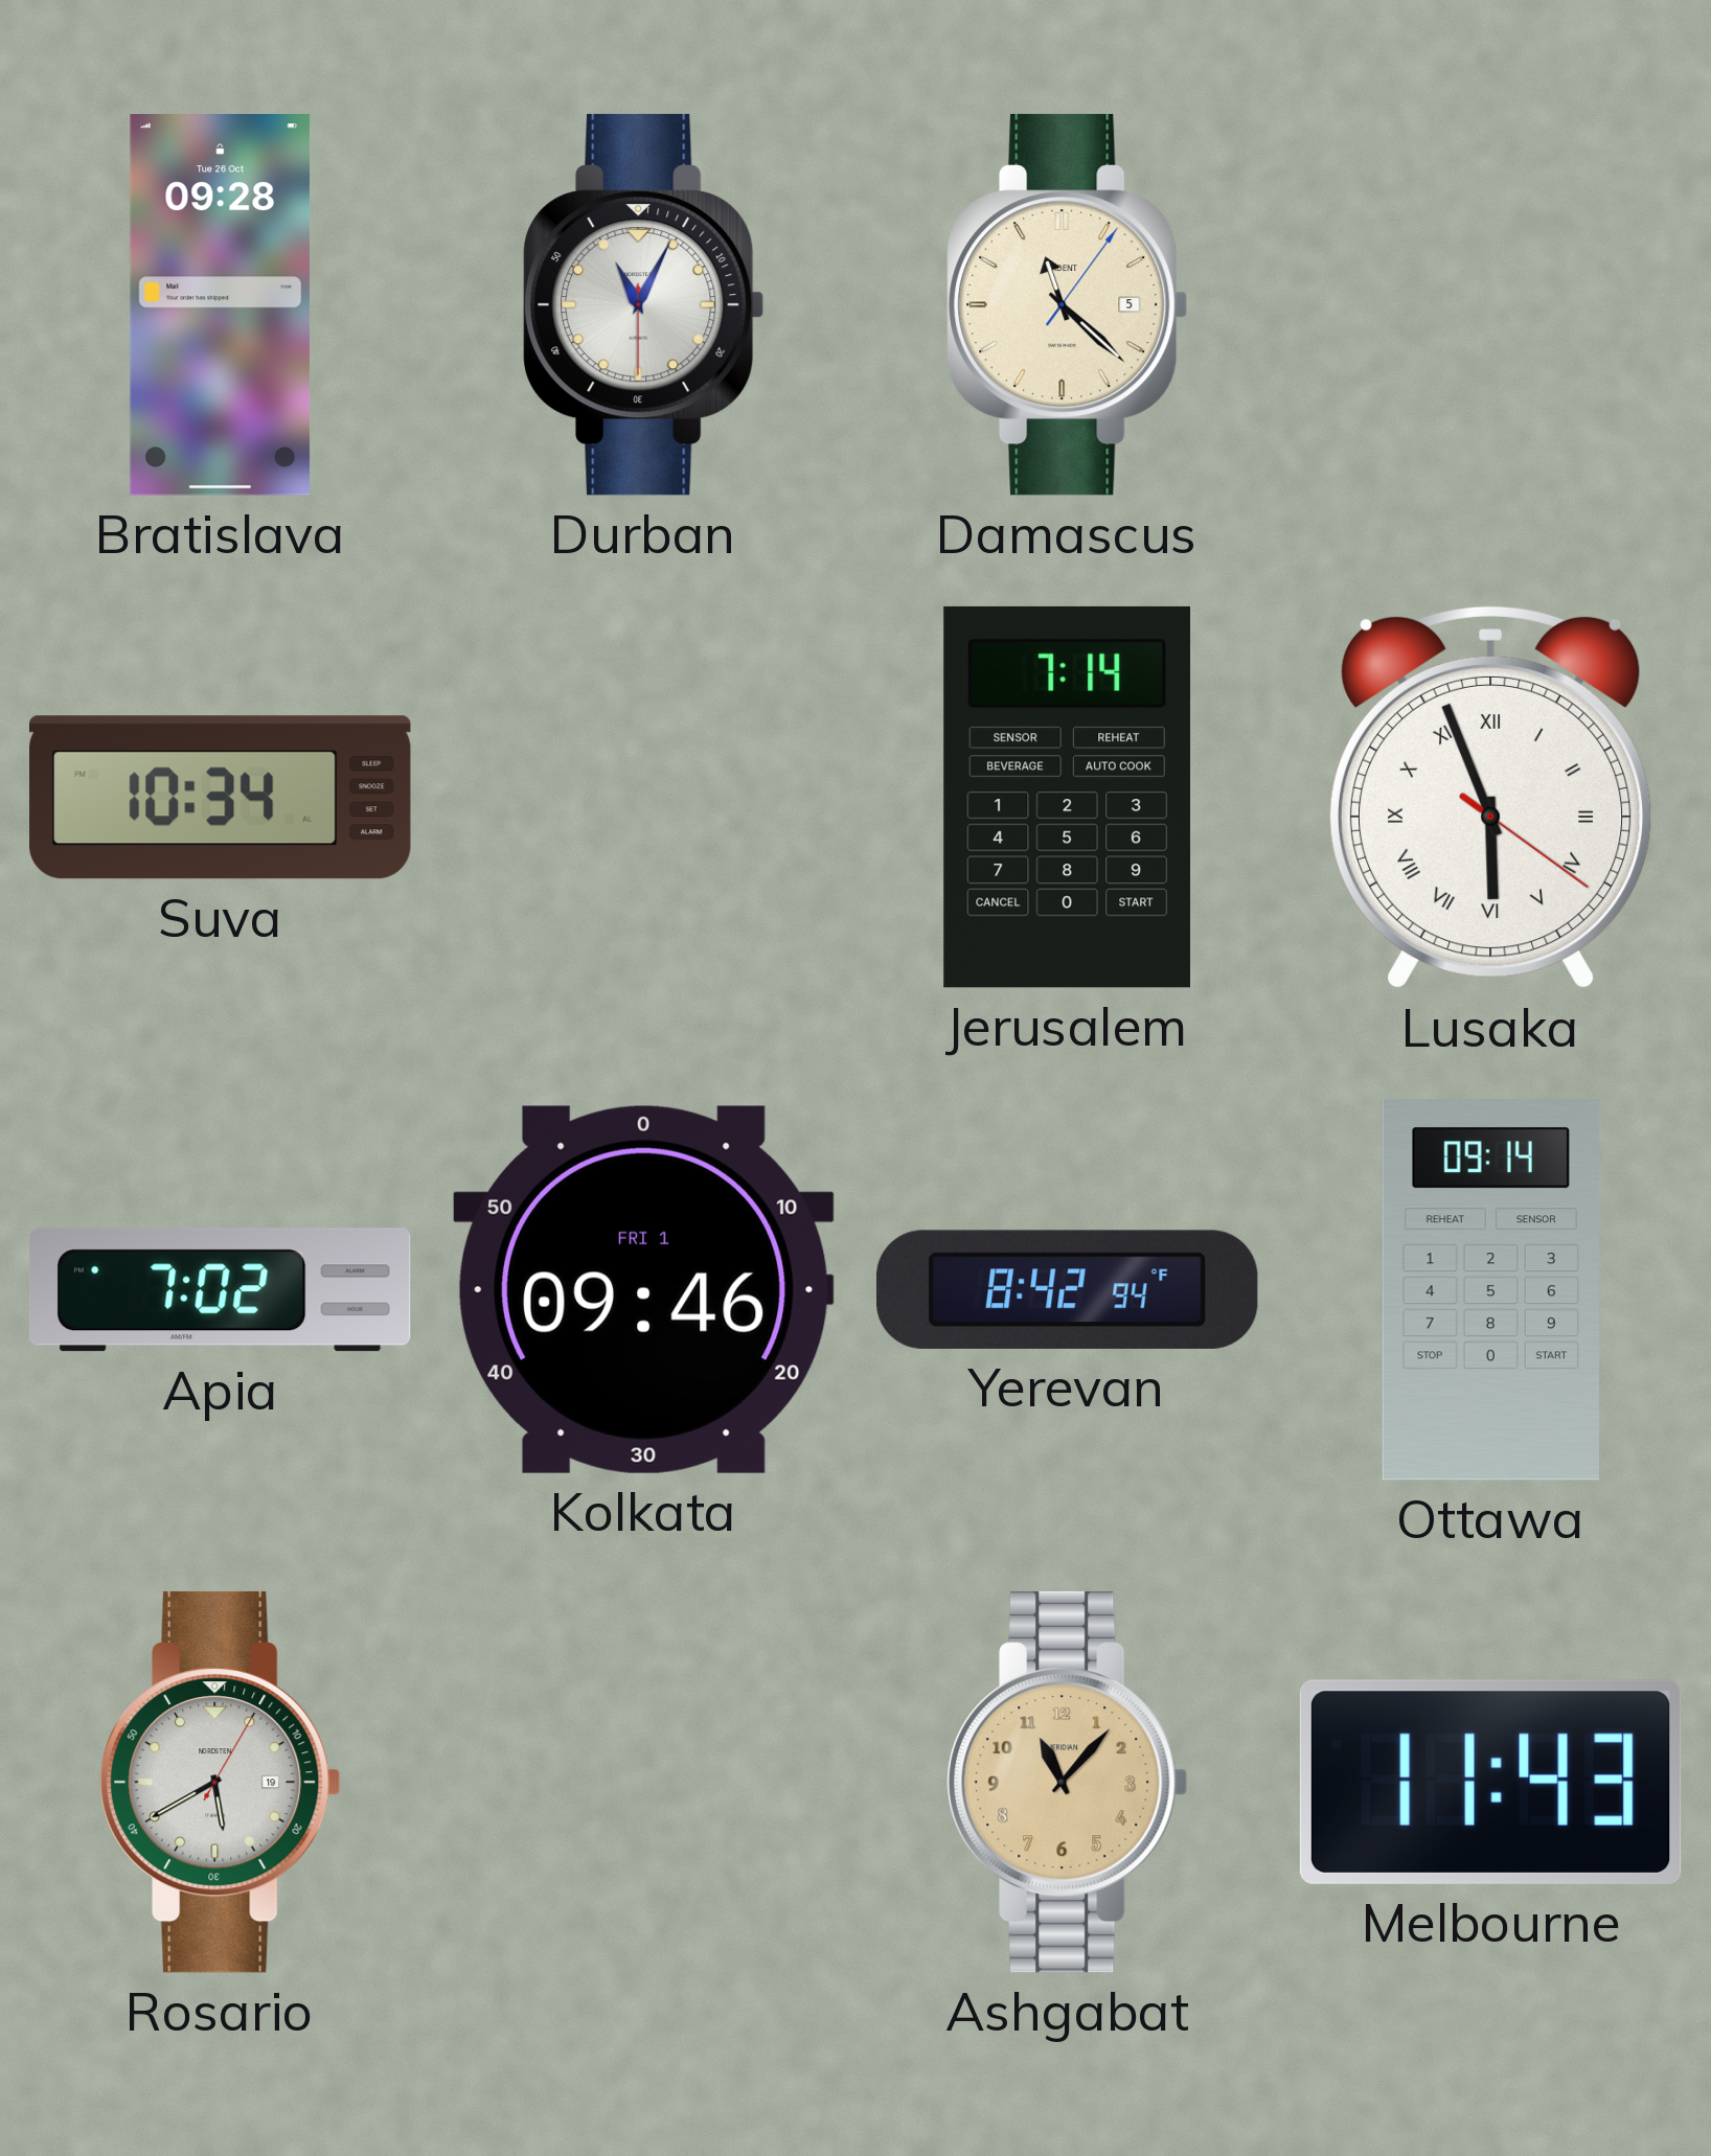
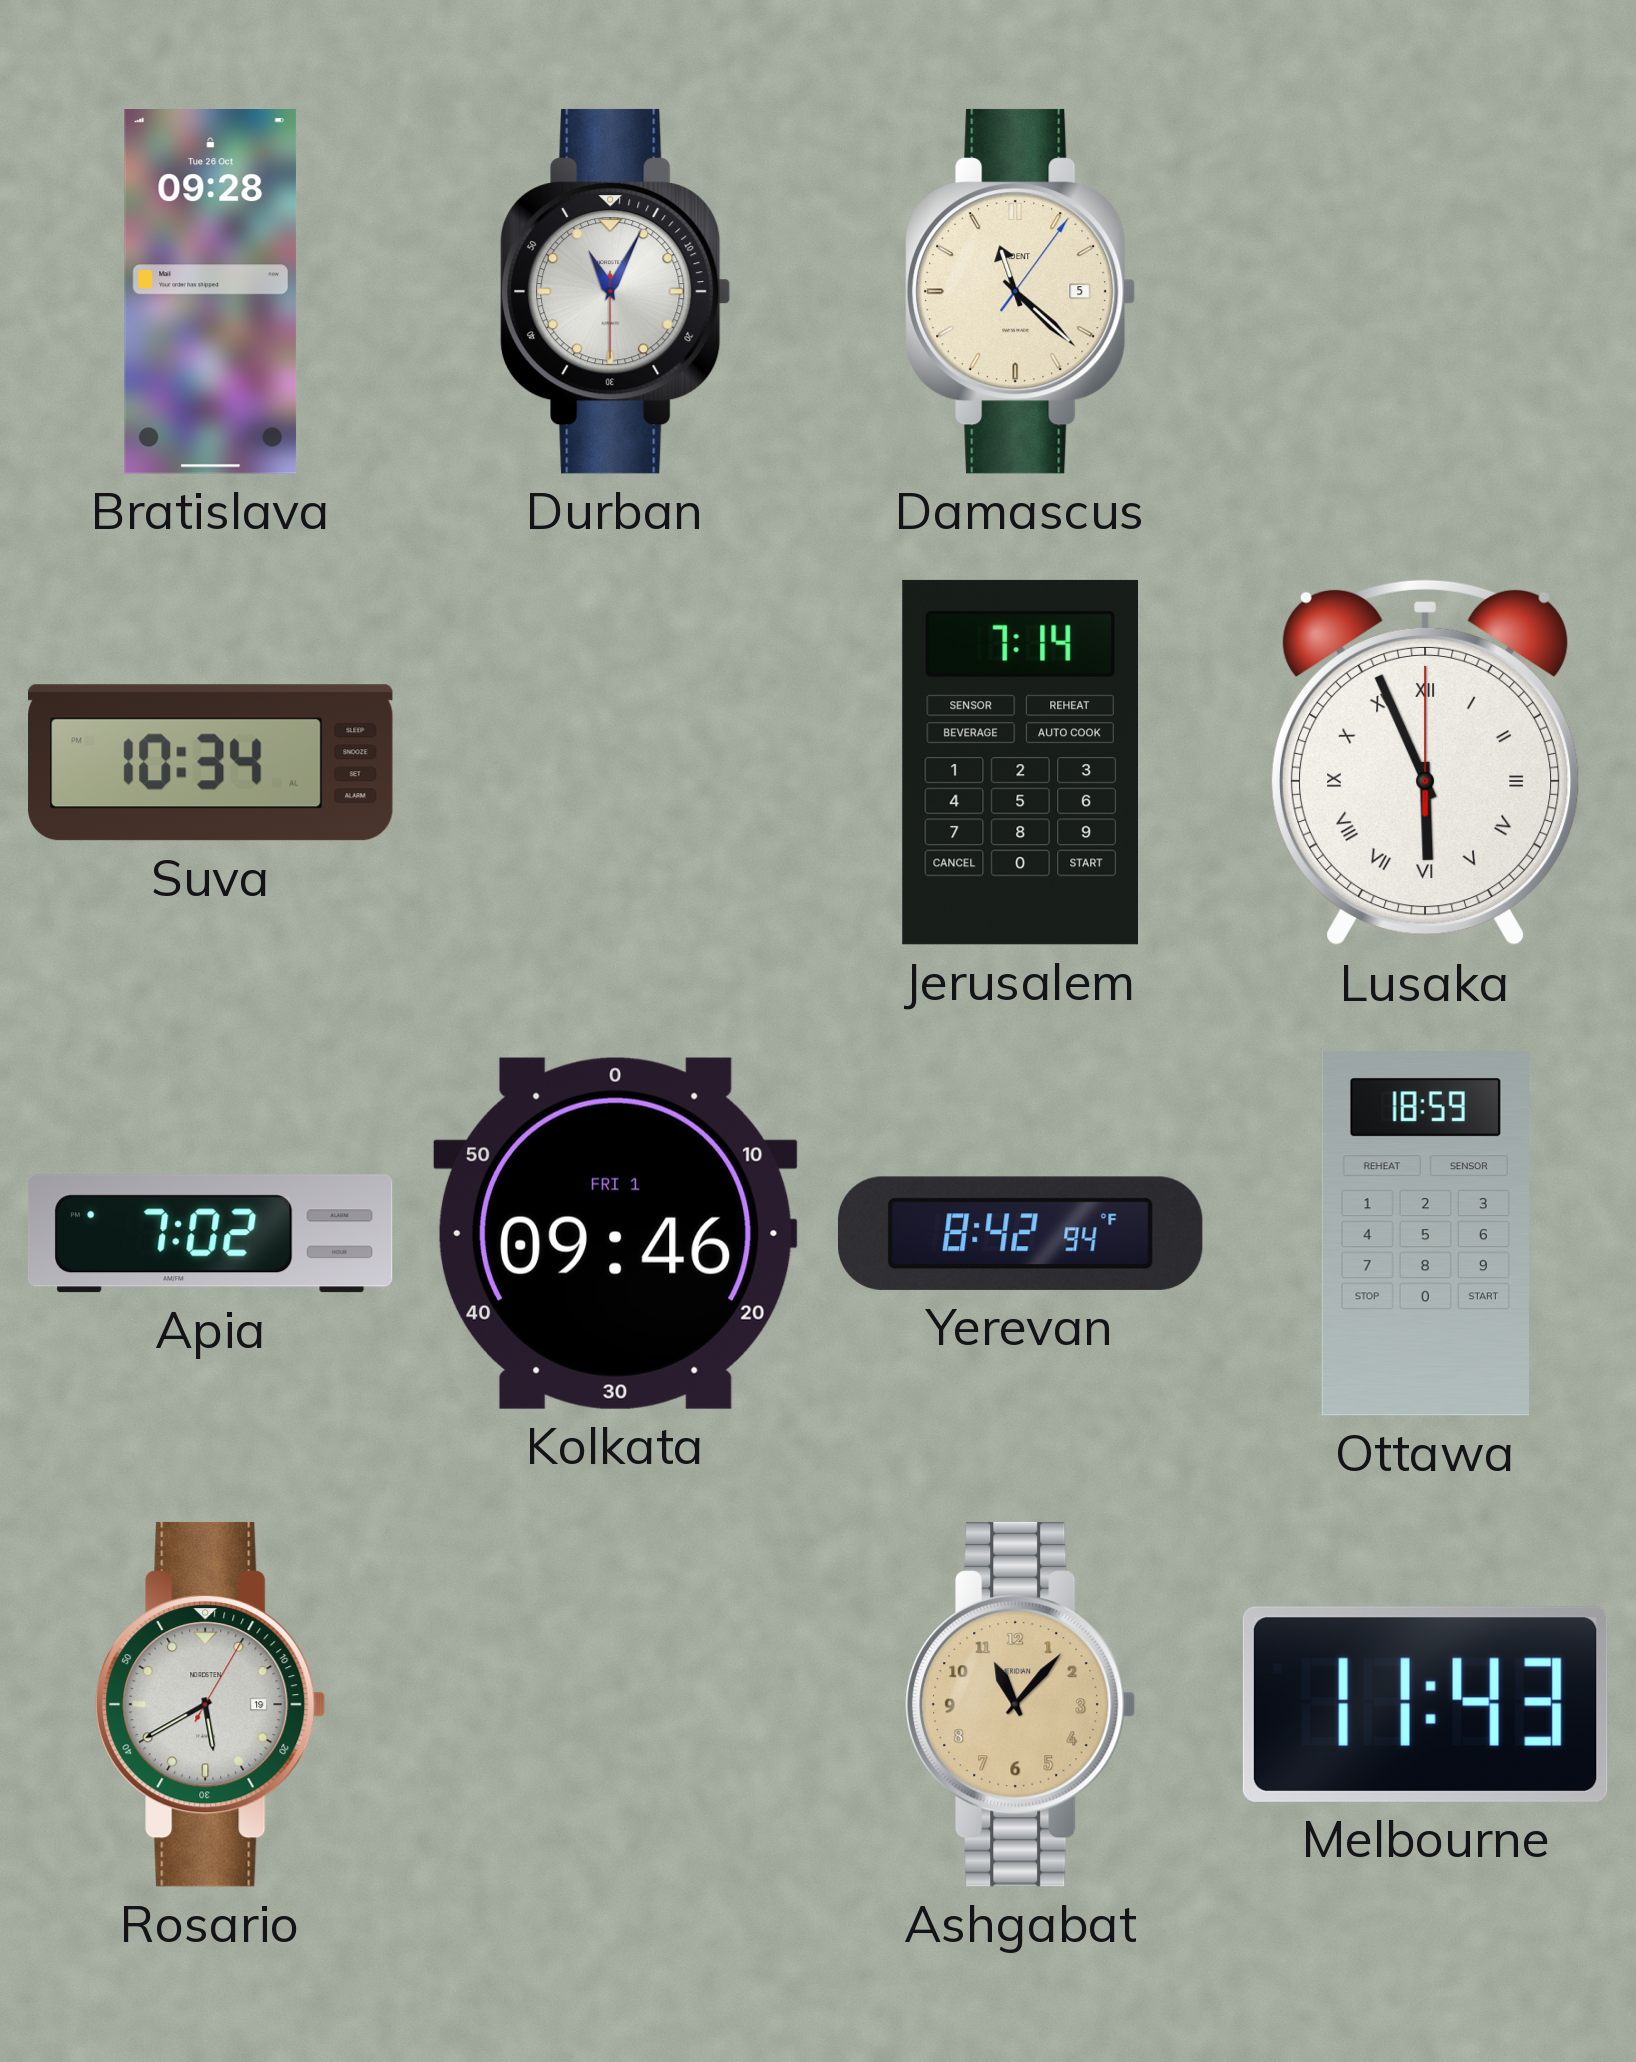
Lusaka: 5:56:21 -> 5:56:00
Ottawa: 09:14 -> 18:59
